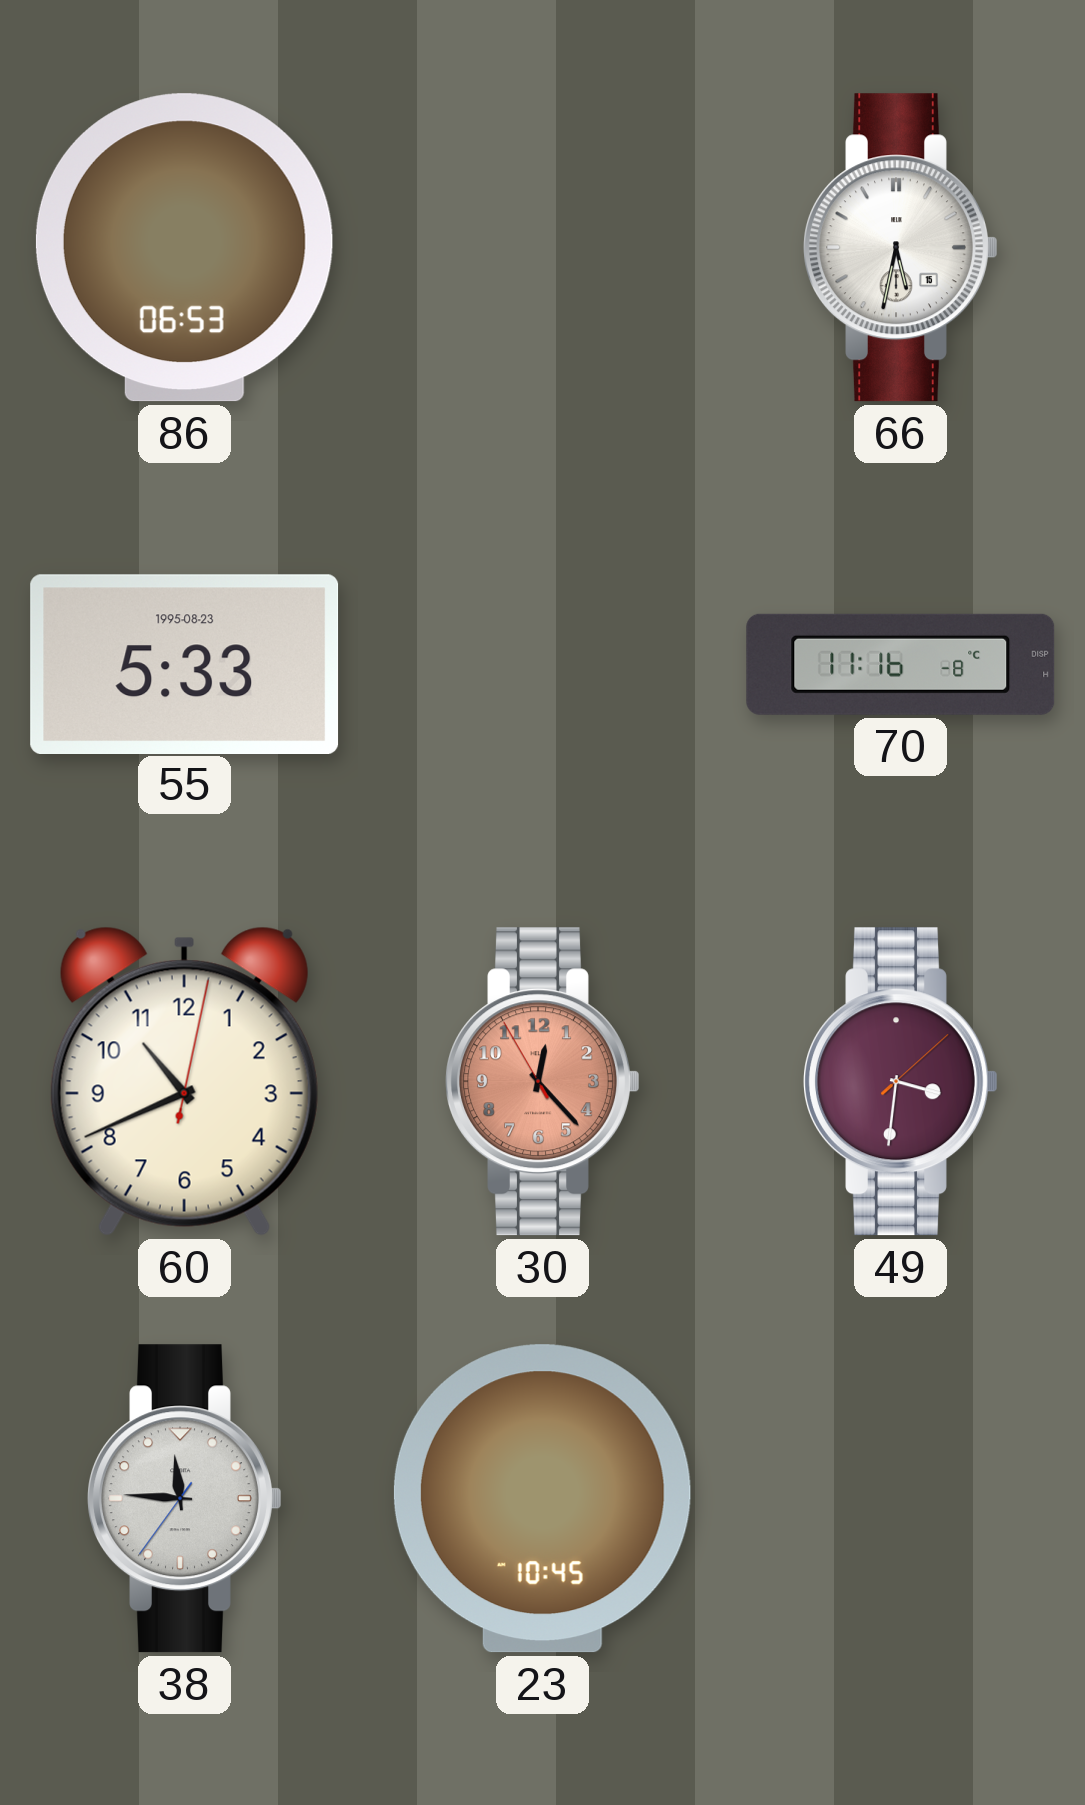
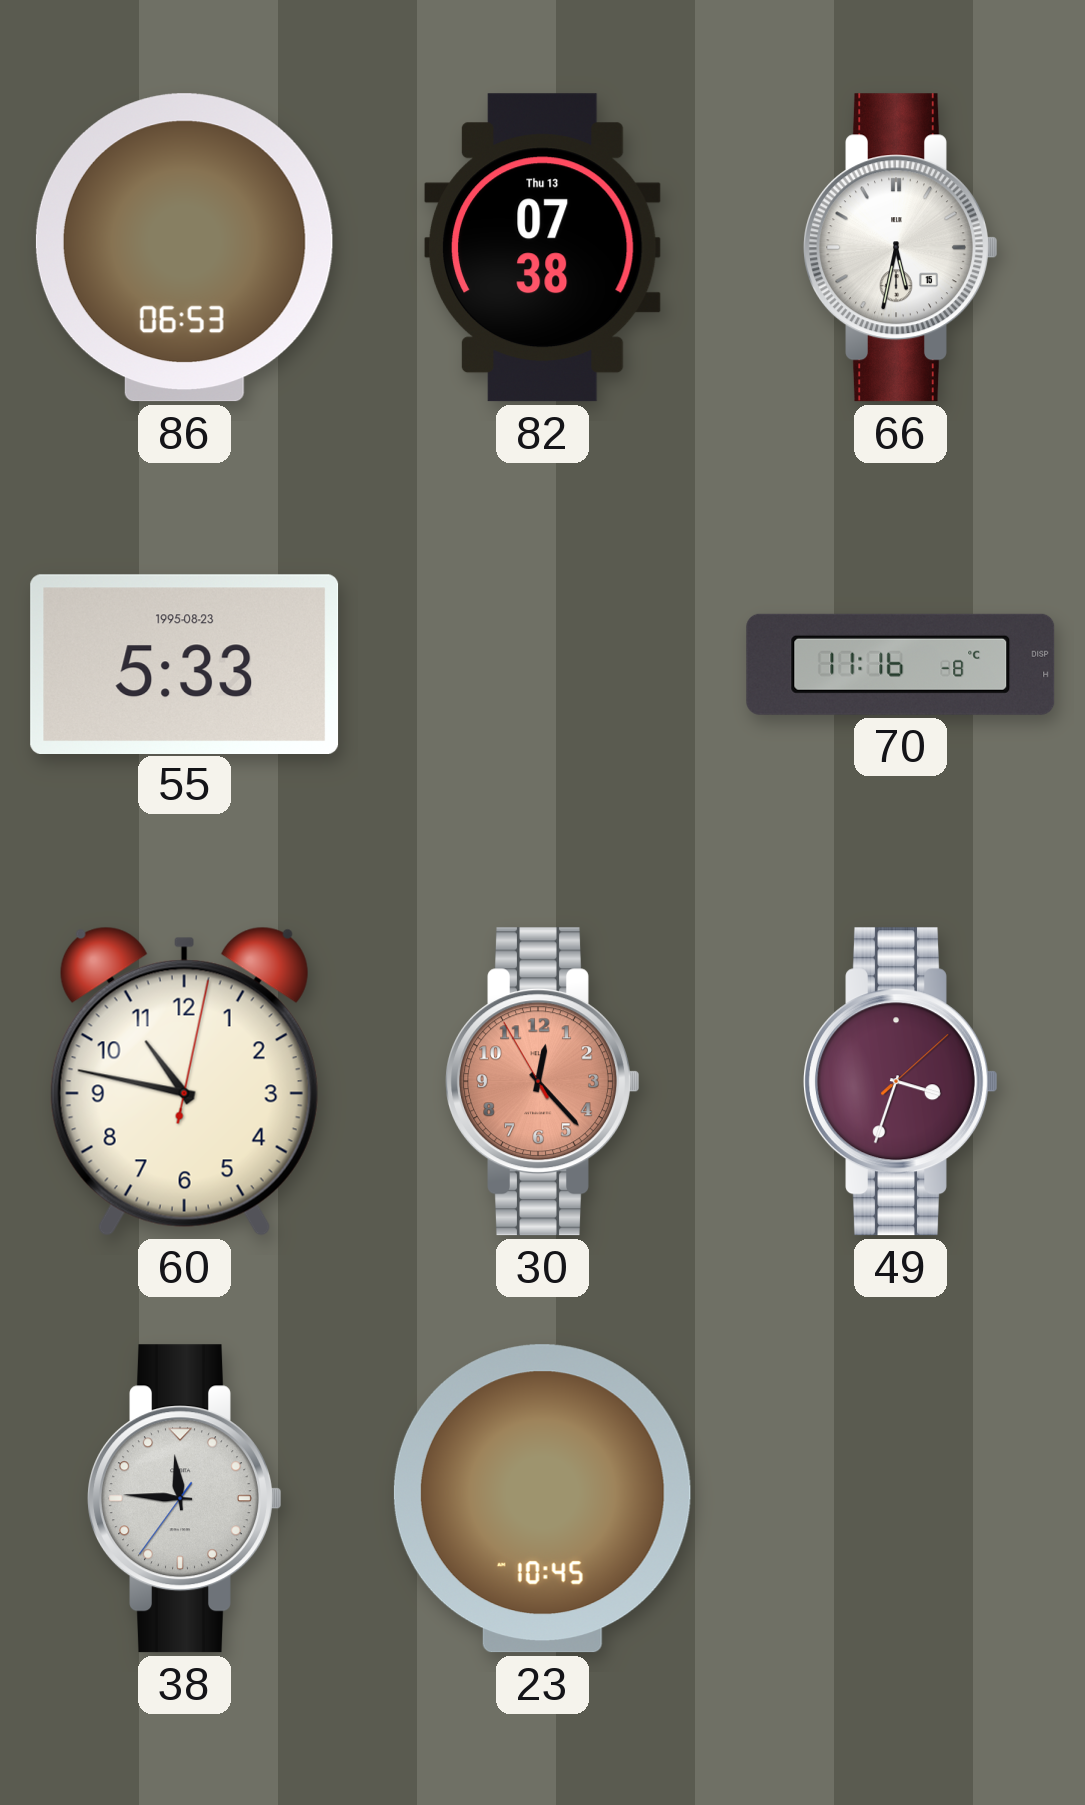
82: none -> 07:38
60: 10:41 -> 10:47
49: 3:31 -> 3:33
